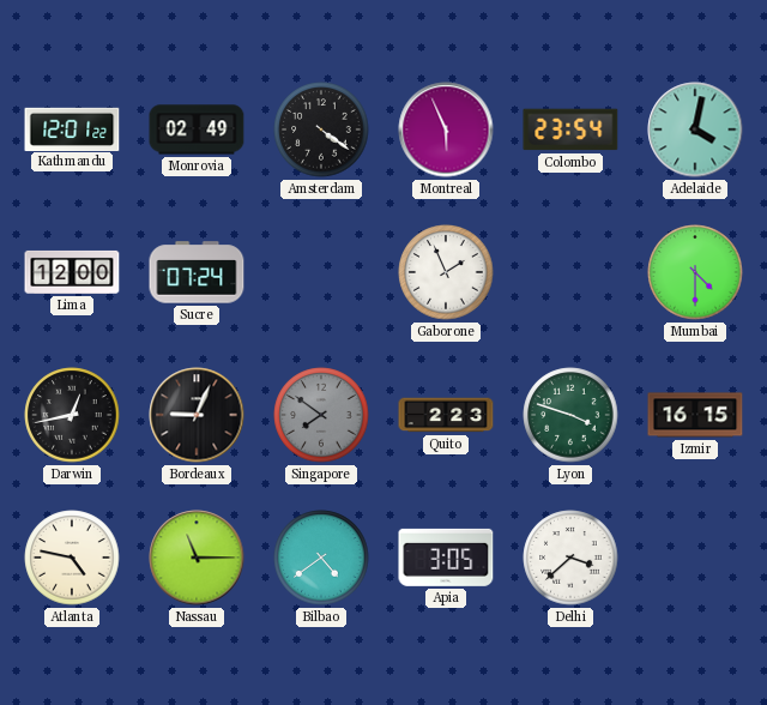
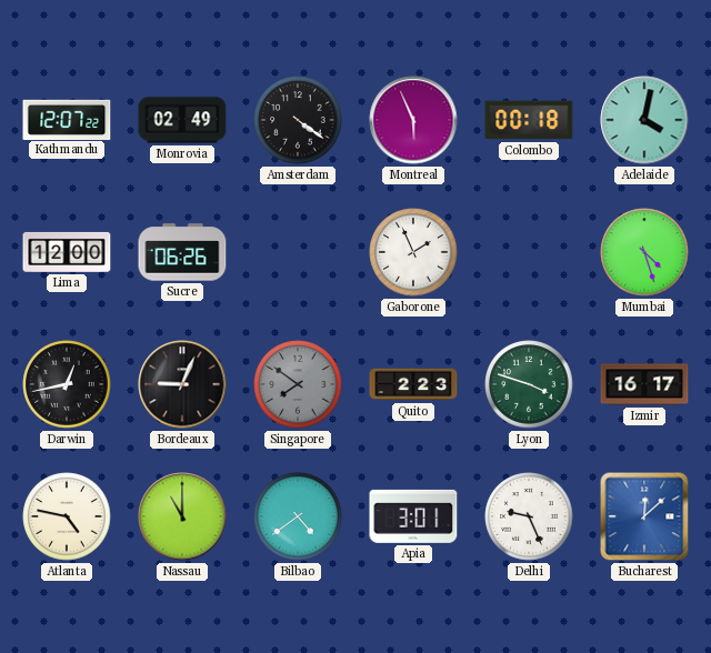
Kathmandu: 12:01 -> 12:07
Colombo: 23:54 -> 00:18
Sucre: 07:24 -> 06:26
Mumbai: 4:30 -> 4:27
Izmir: 16:15 -> 16:17
Nassau: 11:15 -> 11:00
Apia: 3:05 -> 3:01
Delhi: 3:38 -> 9:26
Bucharest: none -> 12:08
